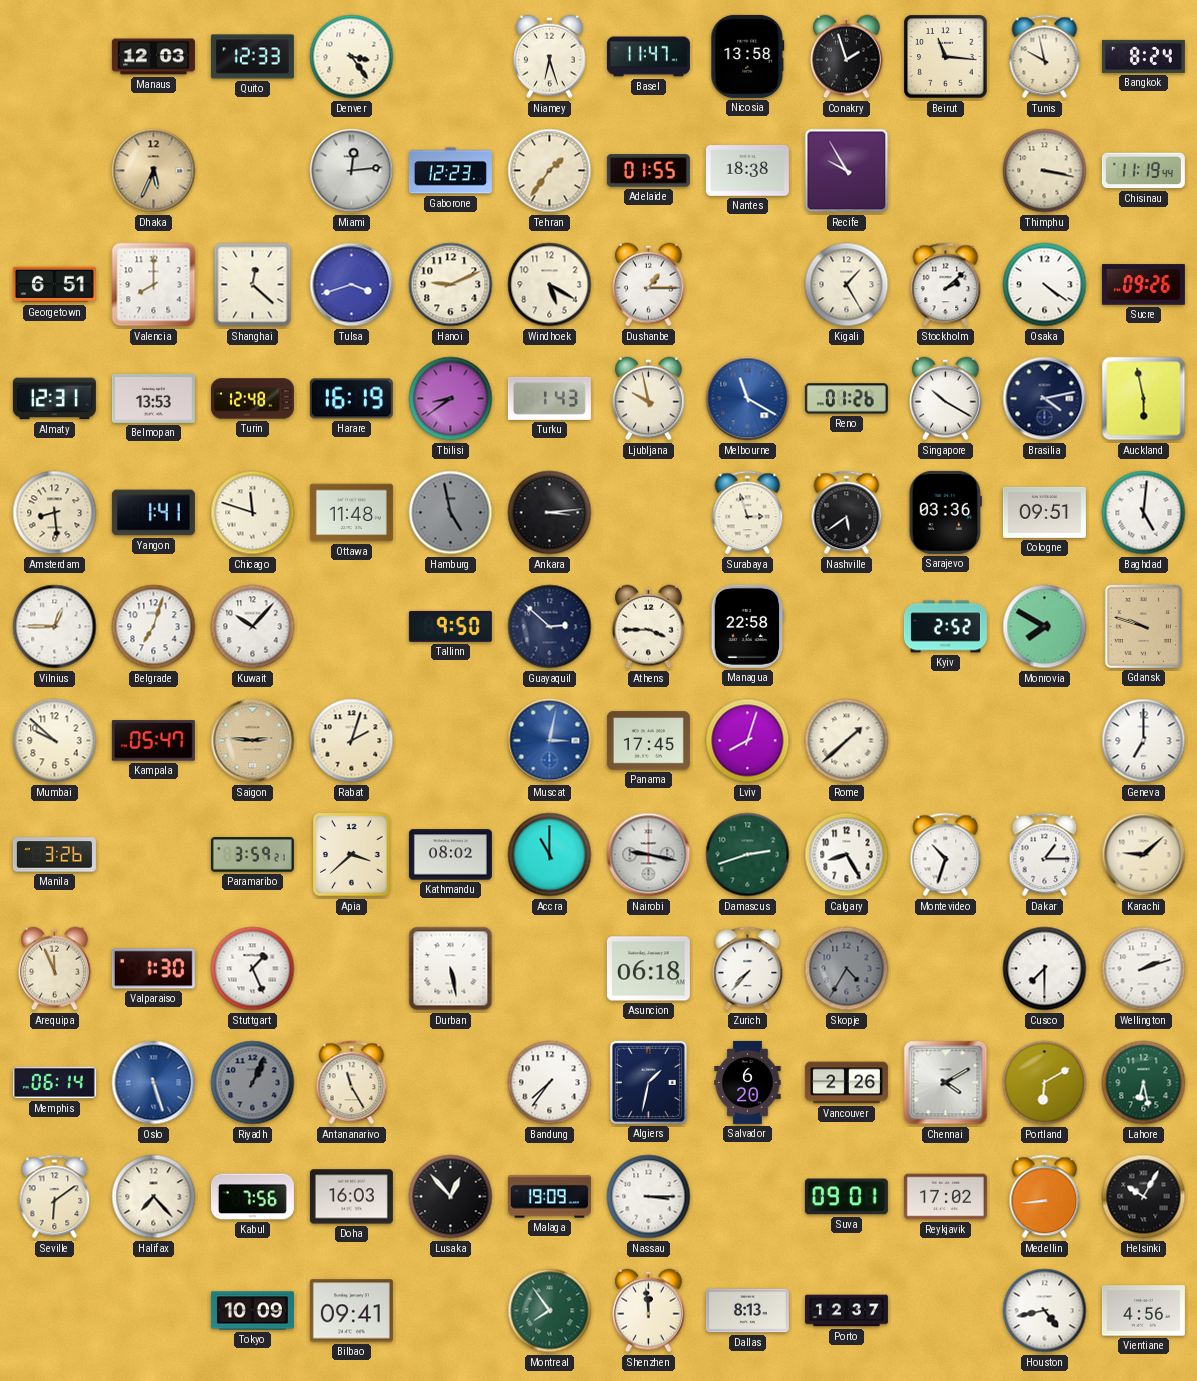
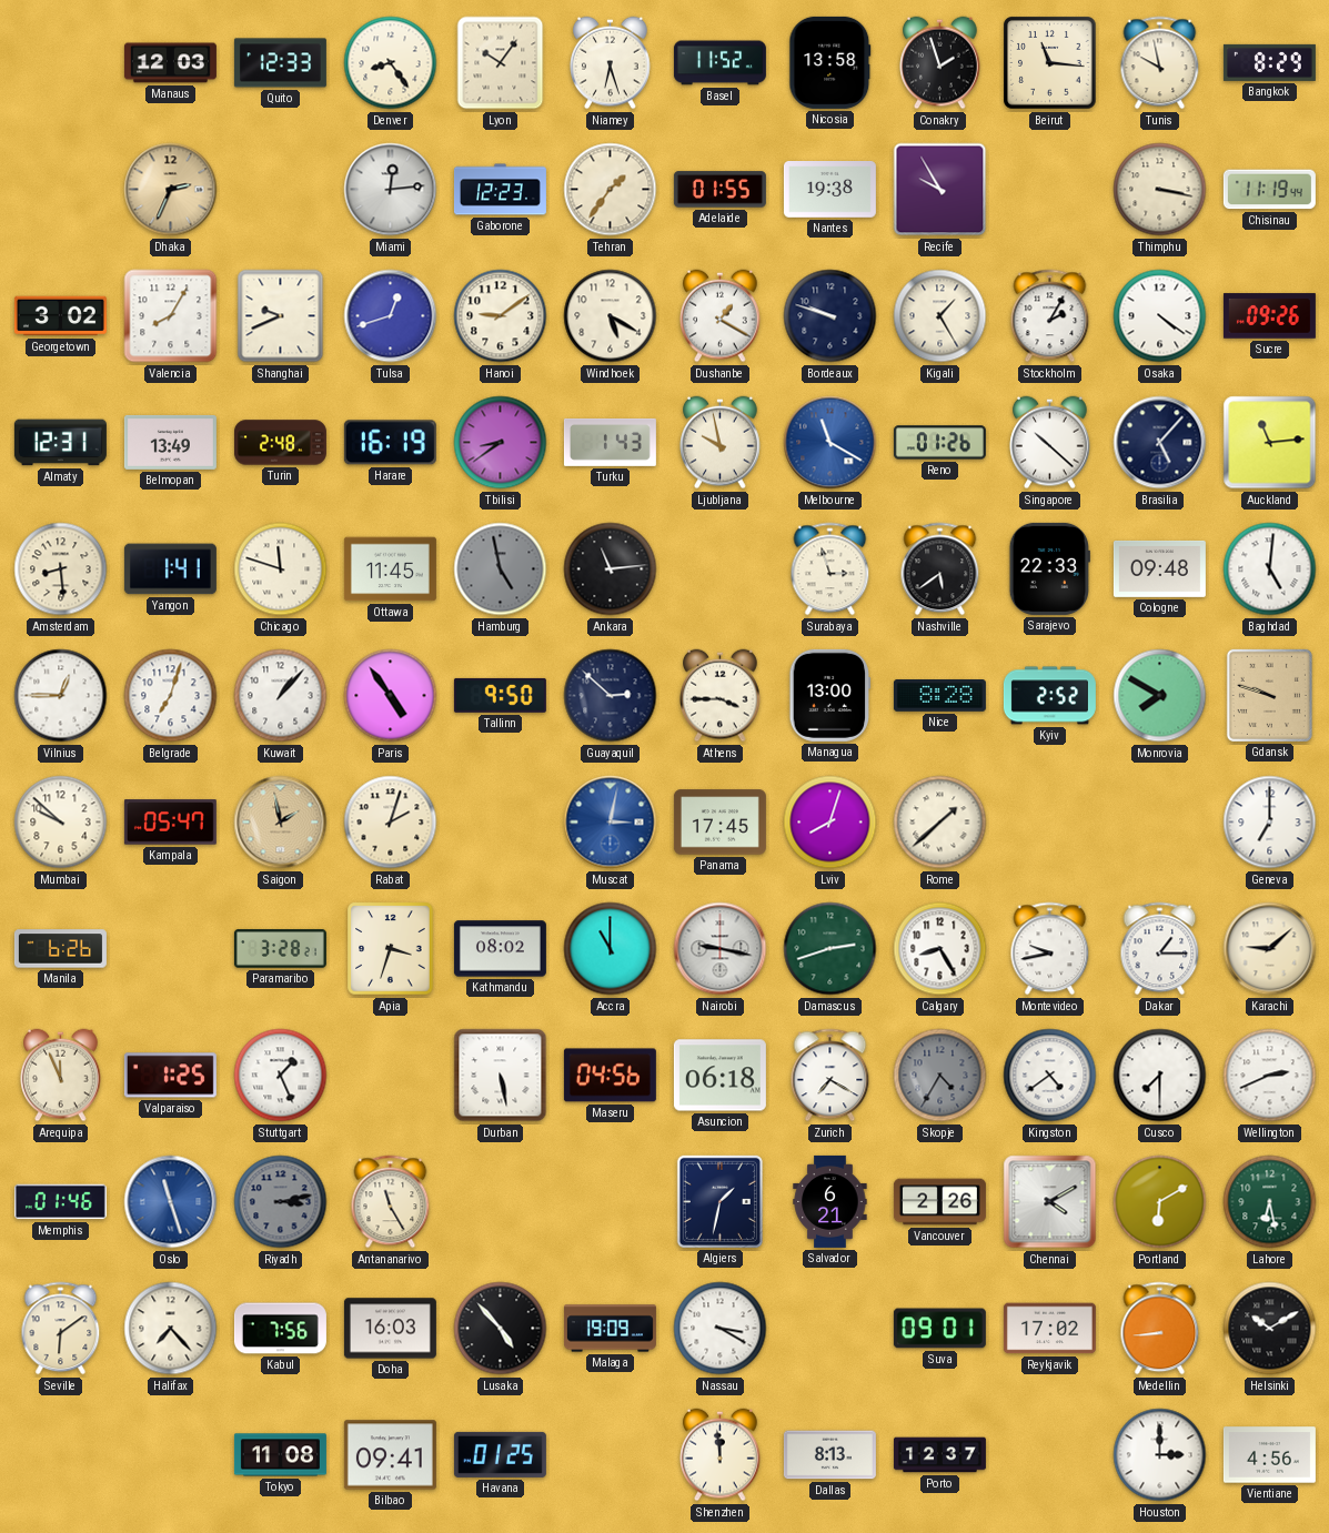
Denver: 3:24 -> 8:24
Lyon: none -> 10:06
Basel: 11:47 -> 11:52
Bangkok: 8:24 -> 8:29
Dhaka: 5:34 -> 2:34
Nantes: 18:38 -> 19:38
Georgetown: 6:51 -> 3:02
Valencia: 8:00 -> 8:05
Shanghai: 12:22 -> 9:41
Tulsa: 3:42 -> 12:42
Hanoi: 9:11 -> 9:09
Dushanbe: 1:15 -> 1:20
Bordeaux: none -> 9:48
Stockholm: 2:08 -> 2:05
Belmopan: 13:53 -> 13:49
Turin: 12:48 -> 2:48
Singapore: 10:20 -> 10:22
Brasilia: 4:13 -> 5:07
Auckland: 5:58 -> 11:14
Ottawa: 11:48 -> 11:45
Ankara: 3:14 -> 11:14
Sarajevo: 03:36 -> 22:33
Cologne: 09:51 -> 09:48
Kuwait: 10:07 -> 1:07
Paris: none -> 4:54
Managua: 22:58 -> 13:00
Nice: none -> 8:28
Saigon: 2:46 -> 1:58
Manila: 3:26 -> 6:26
Paramaribo: 3:59 -> 3:28
Apia: 3:38 -> 3:33
Montevideo: 10:33 -> 9:43
Valparaiso: 1:30 -> 1:25
Maseru: none -> 04:56
Zurich: 7:37 -> 7:20
Kingston: none -> 4:39
Wellington: 2:12 -> 2:41
Memphis: 06:14 -> 01:46
Oslo: 5:27 -> 11:27
Riyadh: 1:04 -> 3:13
Bandung: 7:36 -> none
Salvador: 6:20 -> 6:21
Lusaka: 12:53 -> 4:53
Nassau: 3:15 -> 3:20
Helsinki: 10:05 -> 10:10
Tokyo: 10:09 -> 11:08
Havana: none -> 01:25
Montreal: 7:54 -> none
Houston: 4:43 -> 3:00
